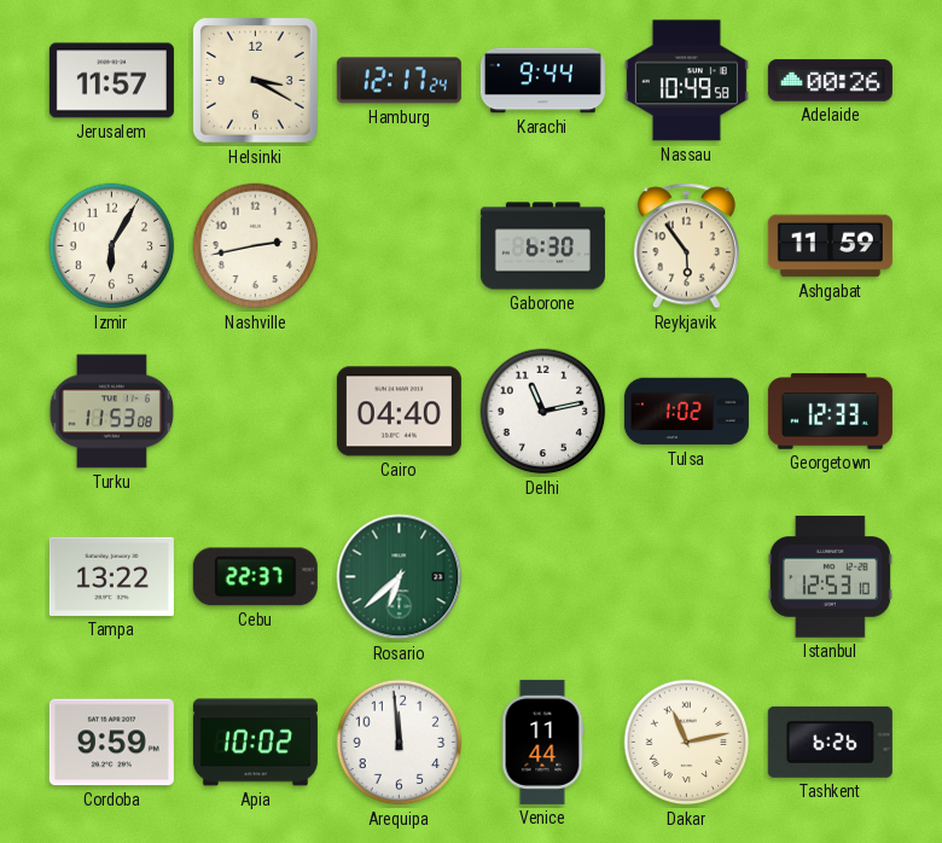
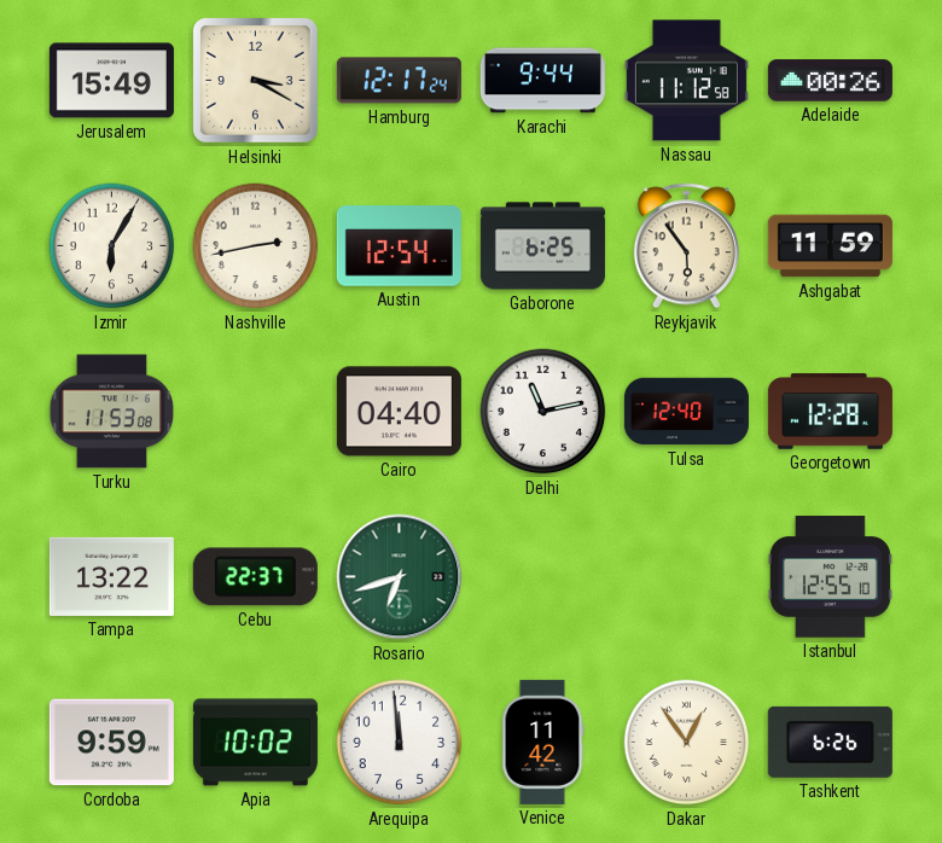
Jerusalem: 11:57 -> 15:49
Nassau: 10:49 -> 11:12
Austin: none -> 12:54
Gaborone: 6:30 -> 6:25
Tulsa: 1:02 -> 12:40
Georgetown: 12:33 -> 12:28
Rosario: 6:38 -> 6:42
Istanbul: 12:53 -> 12:55
Venice: 11:44 -> 11:42
Dakar: 11:13 -> 12:54
